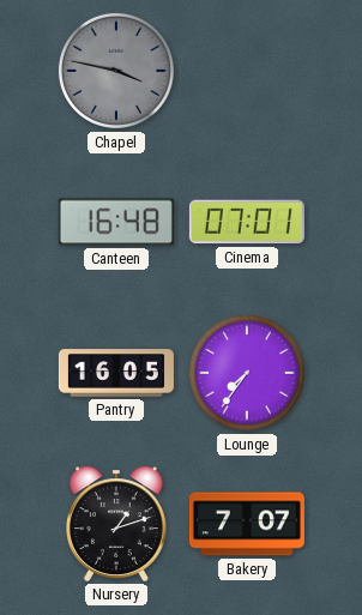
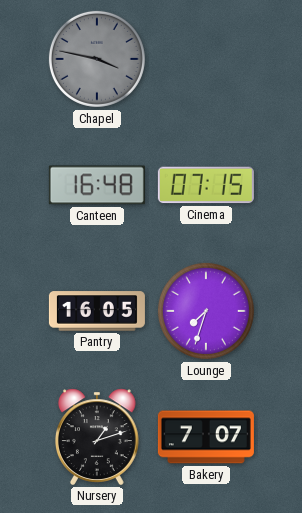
Cinema: 07:01 -> 07:15
Lounge: 7:36 -> 7:33
